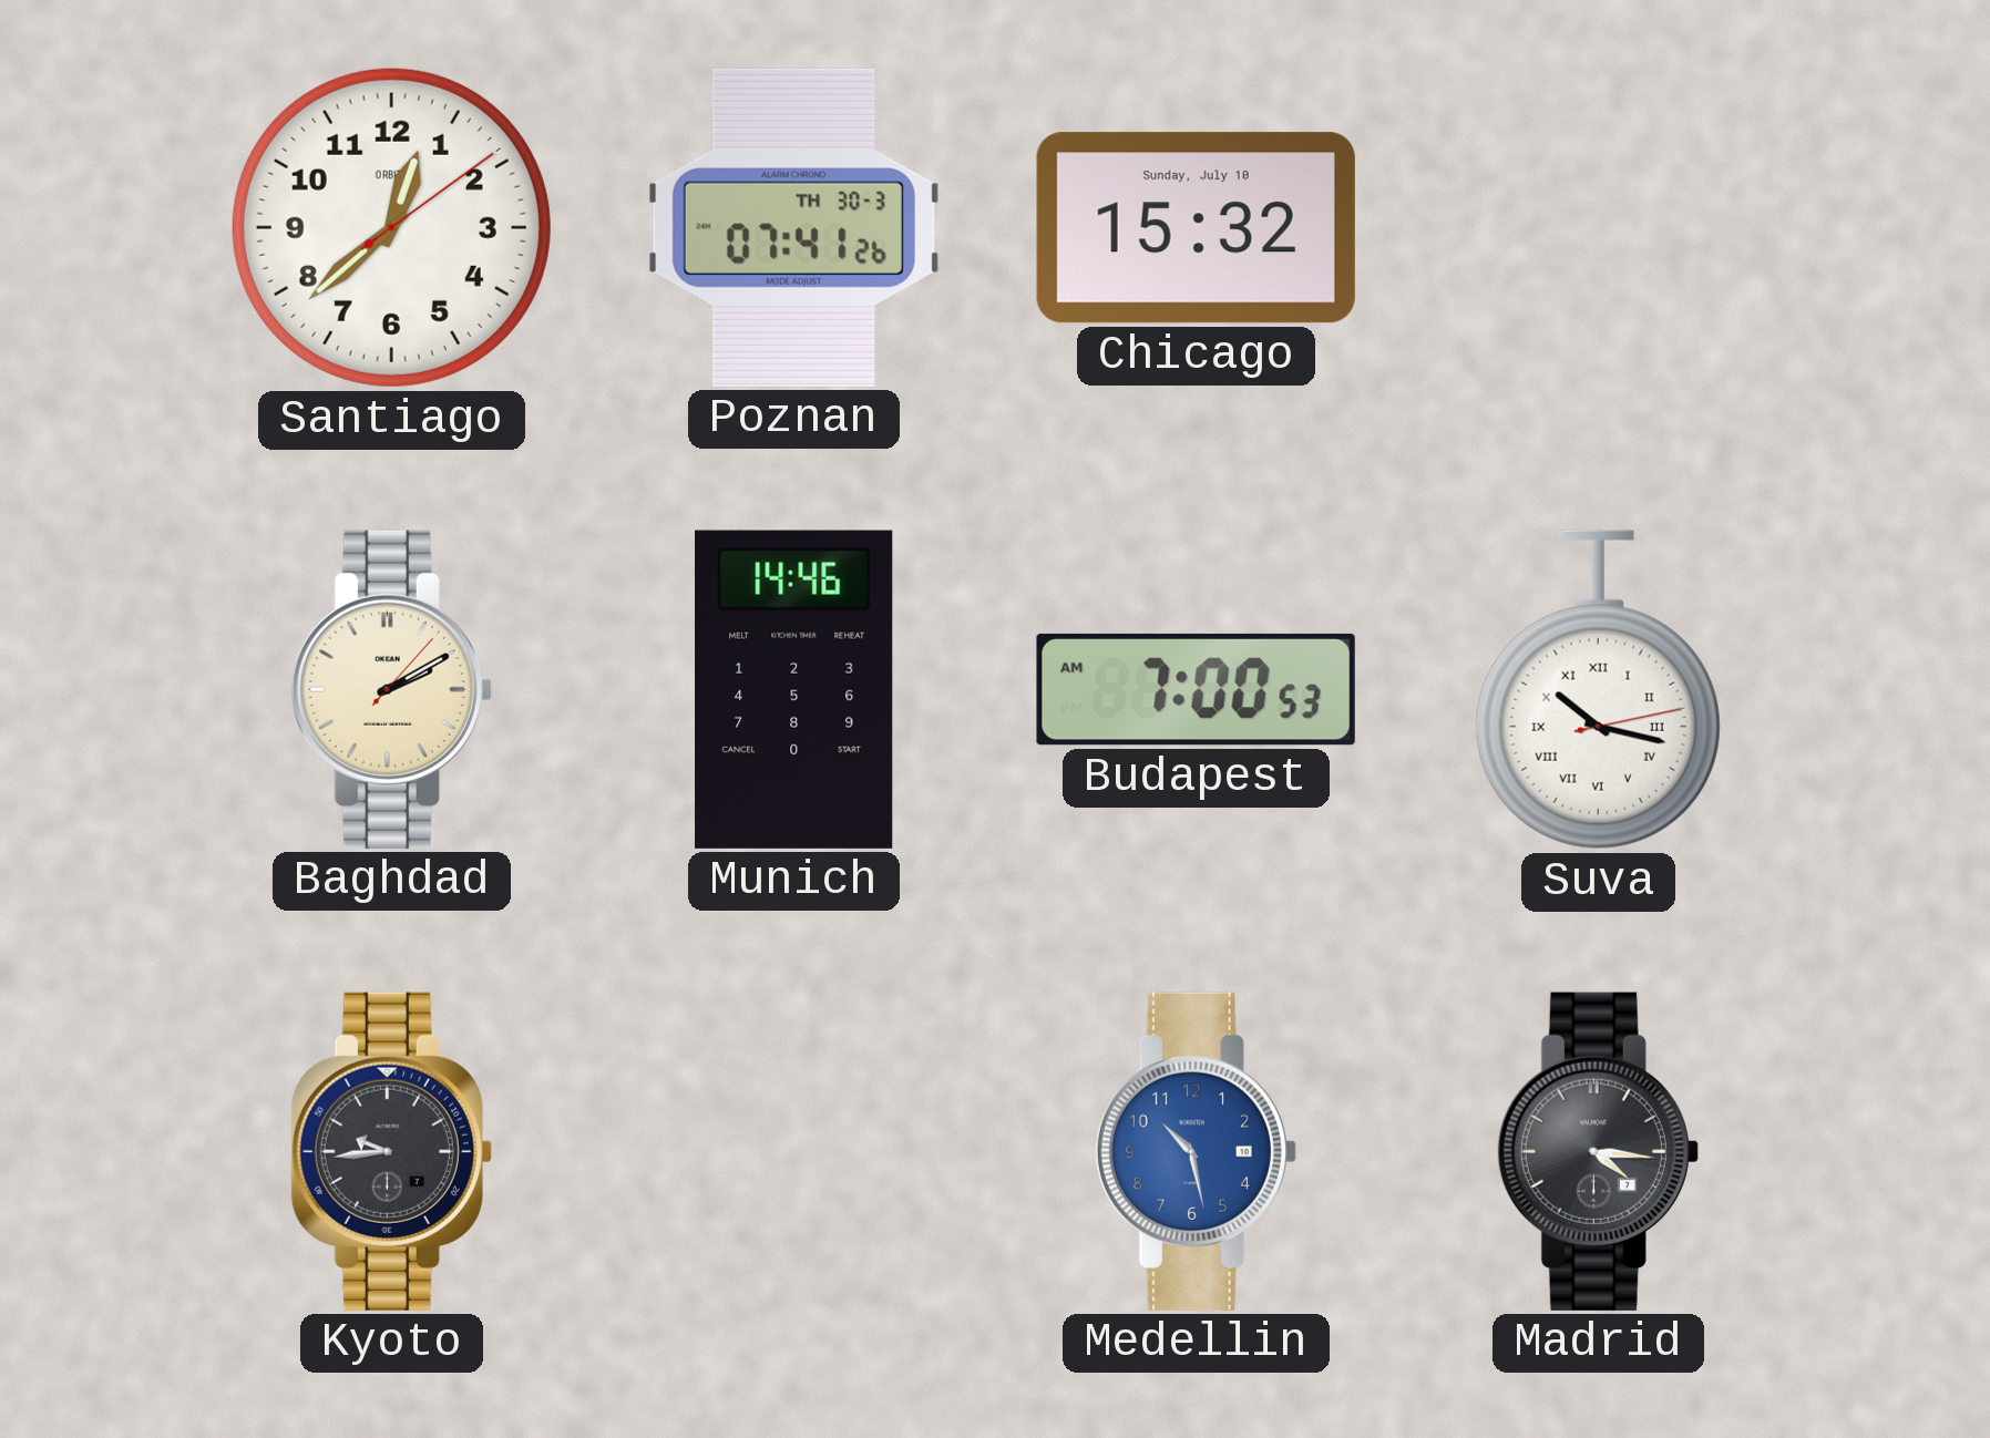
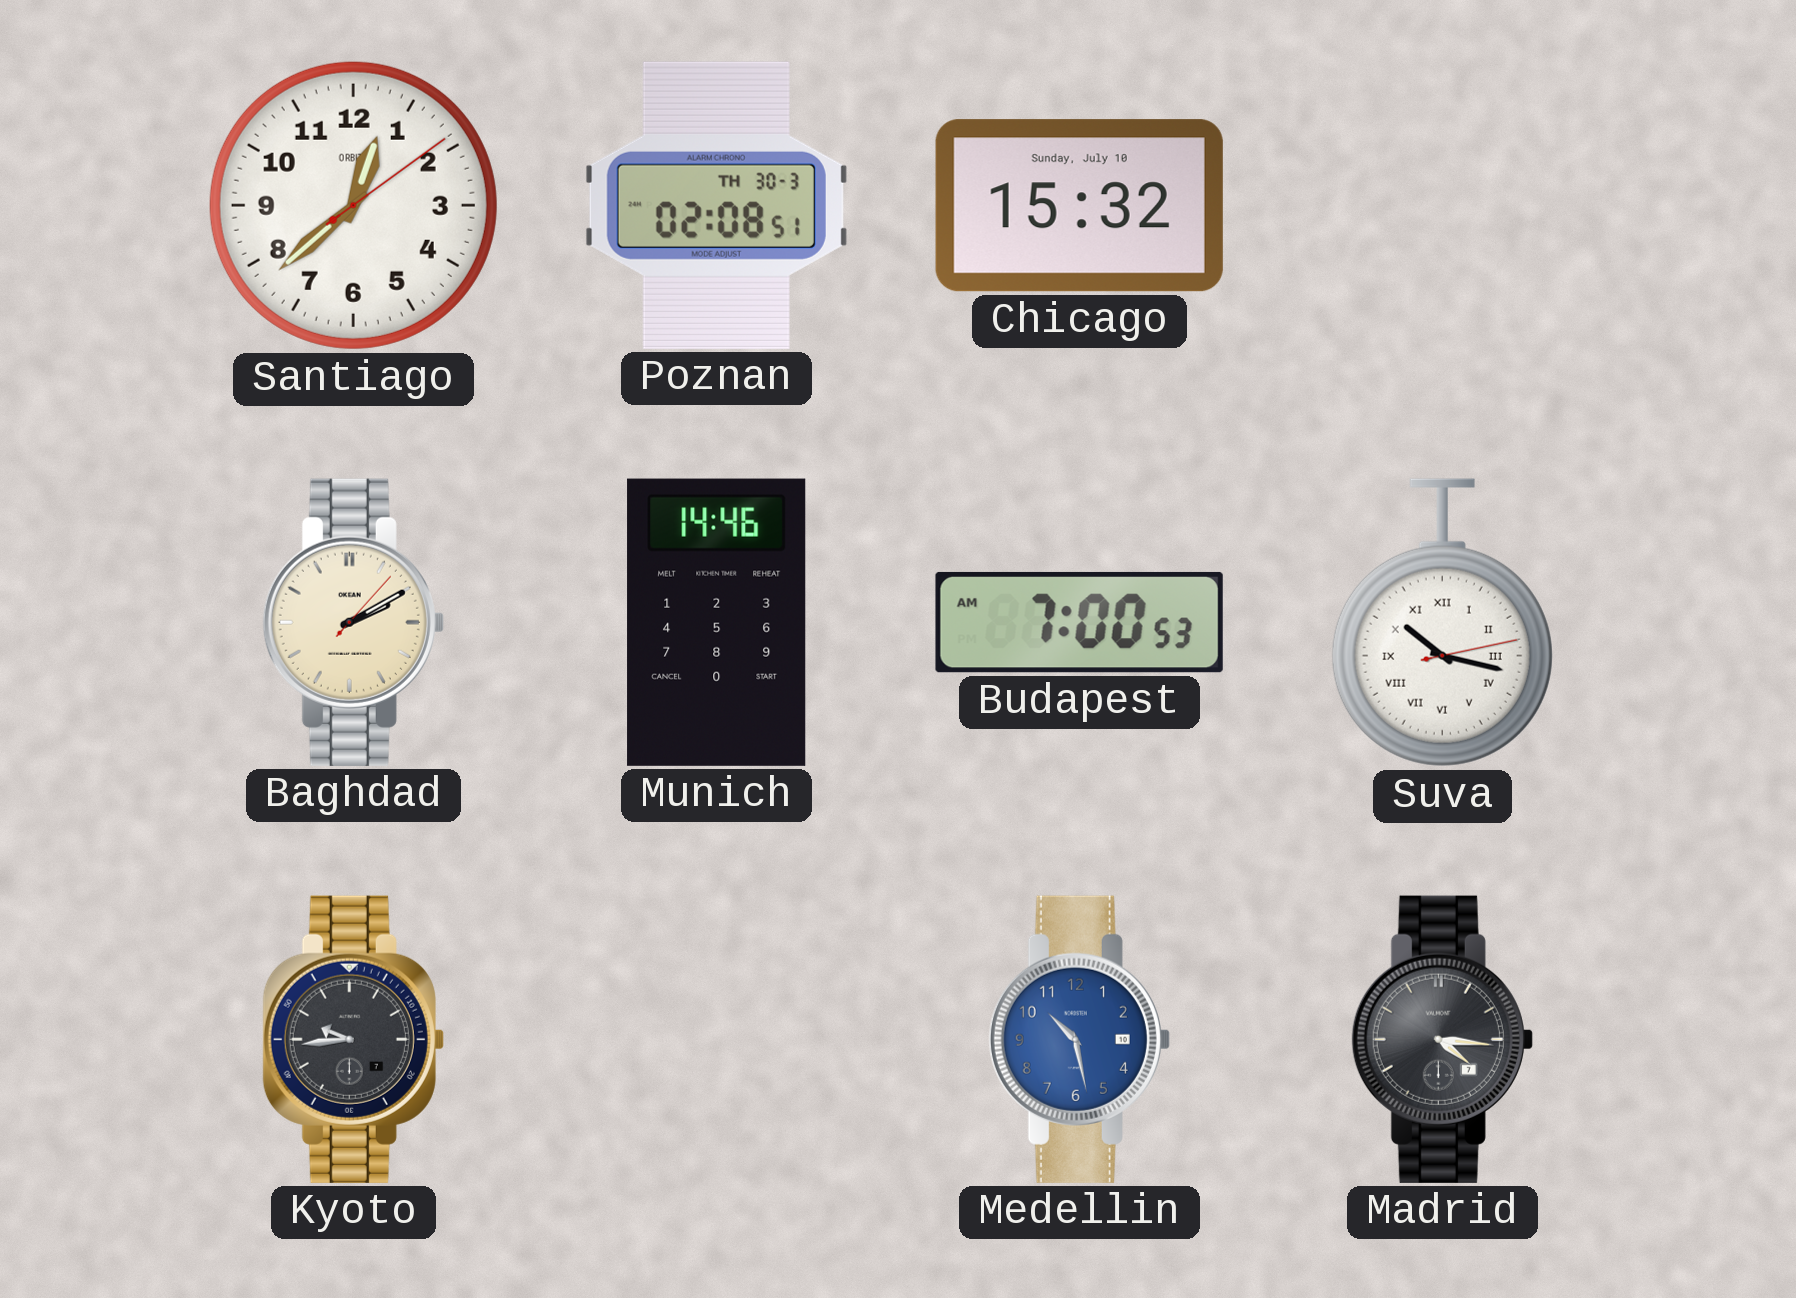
Poznan: 07:41 -> 02:08
